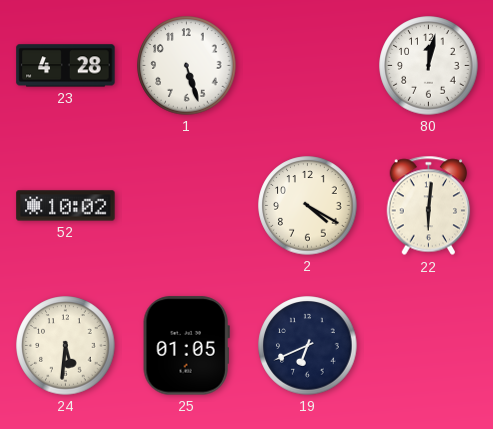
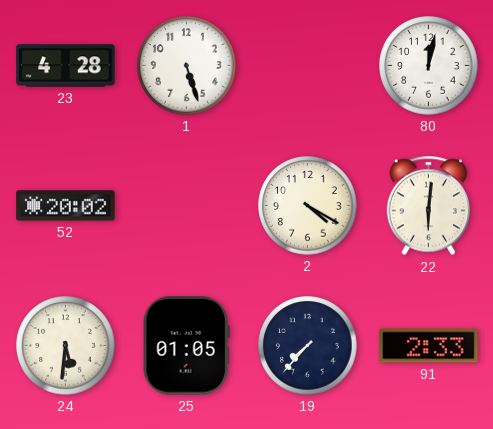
52: 10:02 -> 20:02
19: 6:41 -> 7:37
91: none -> 2:33
